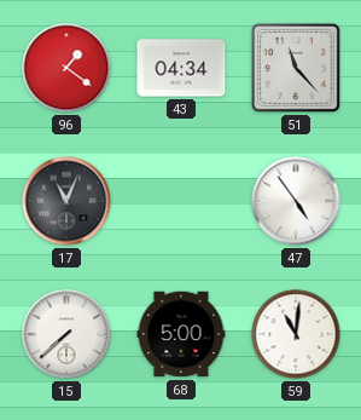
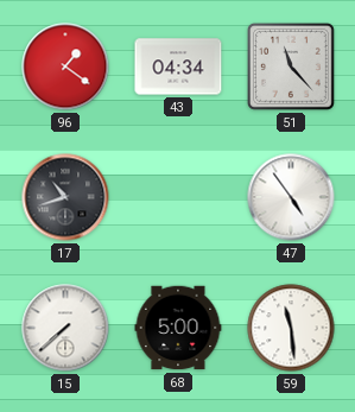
17: 11:04 -> 10:42
59: 11:01 -> 11:29
